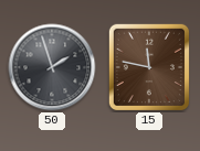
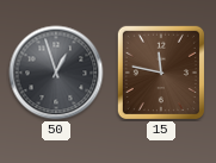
50: 1:57 -> 12:57
